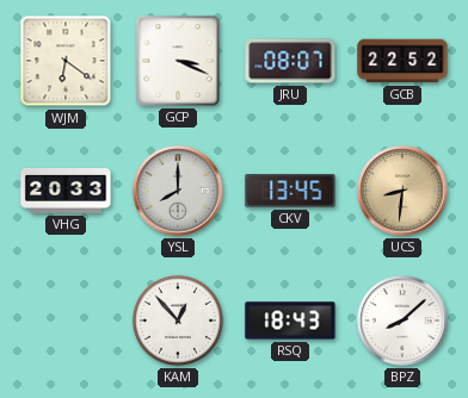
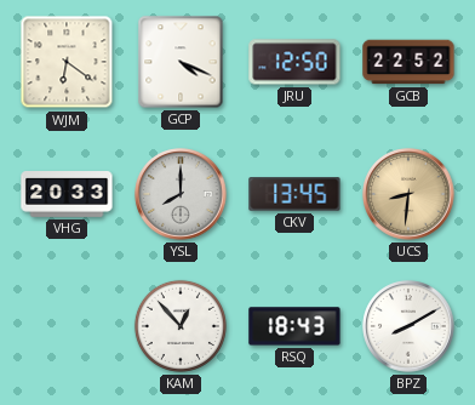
GCP: 3:19 -> 4:19
JRU: 08:07 -> 12:50
BPZ: 8:08 -> 8:10
